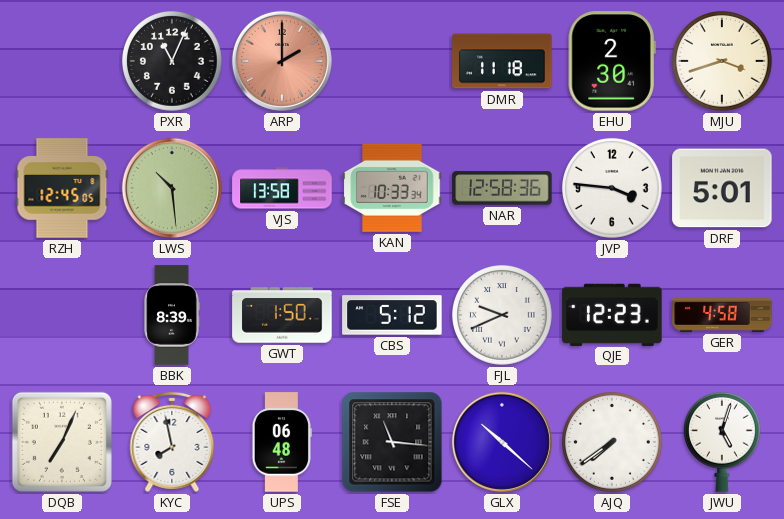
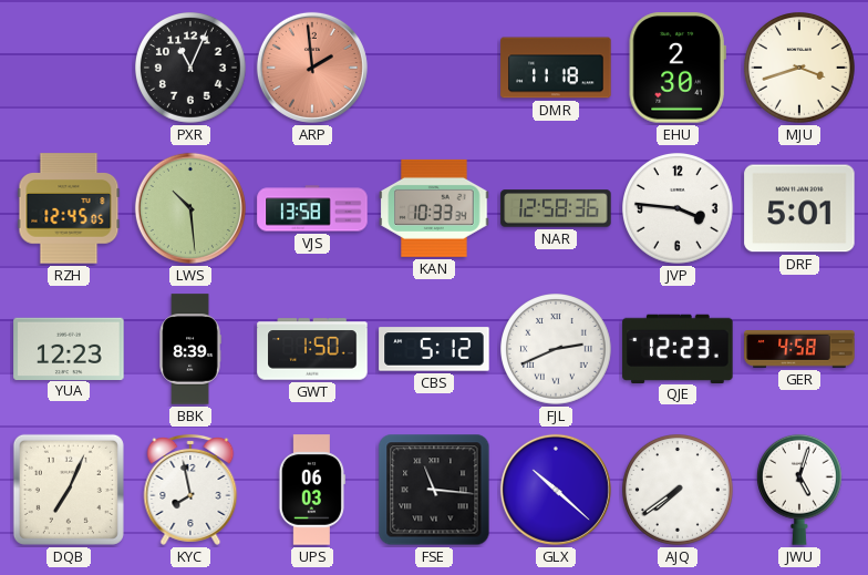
ARP: 2:00 -> 1:59
YUA: none -> 12:23
FJL: 9:41 -> 2:41
UPS: 06:48 -> 06:03
